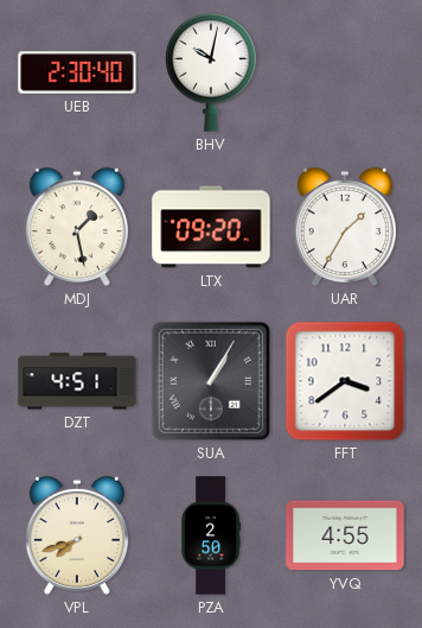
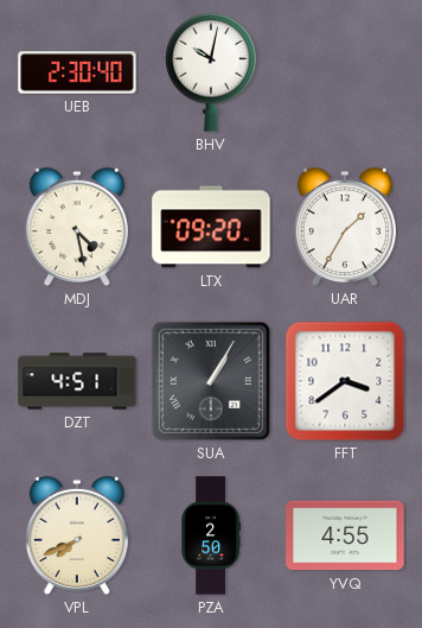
MDJ: 1:28 -> 4:28
VPL: 7:42 -> 7:41
